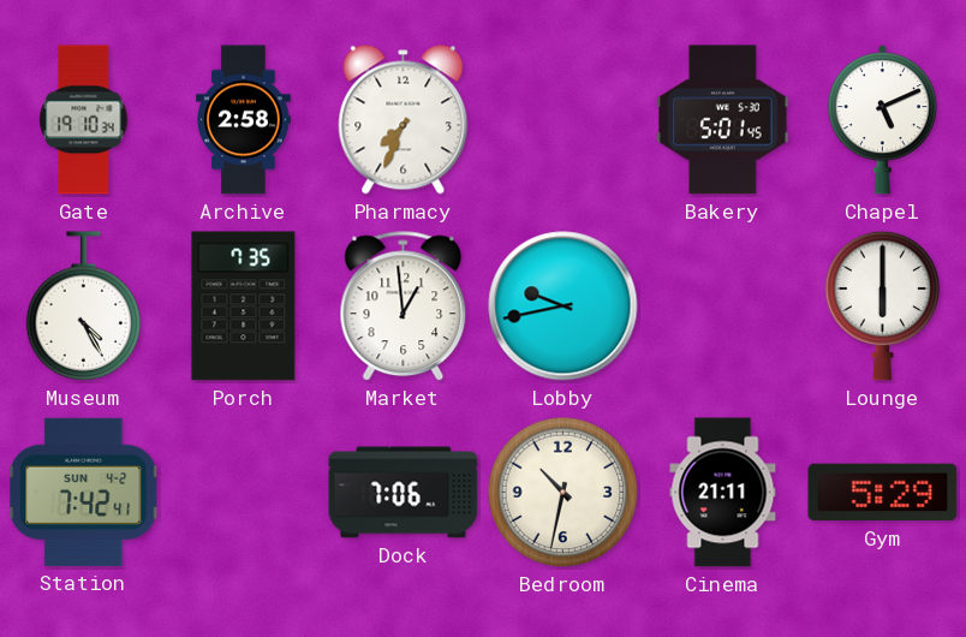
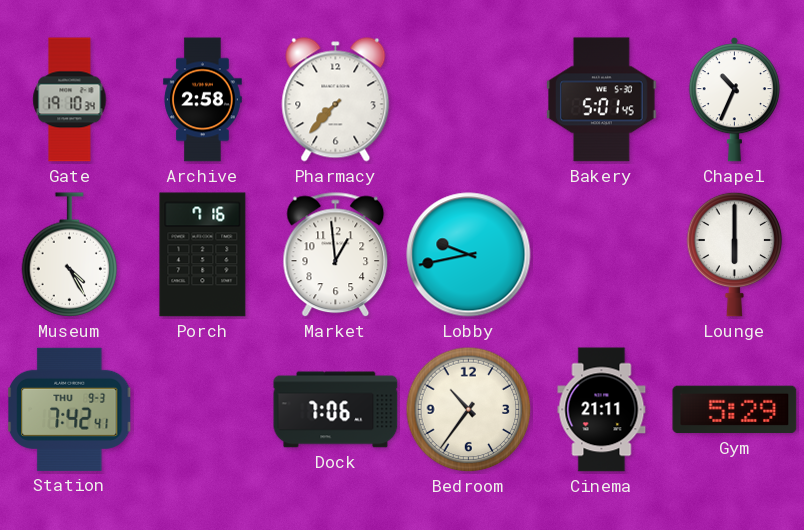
Pharmacy: 7:34 -> 7:37
Chapel: 5:11 -> 10:34
Porch: 7:35 -> 7:16
Station date: SUN 4-2 -> THU 9-3
Bedroom: 10:32 -> 10:36
